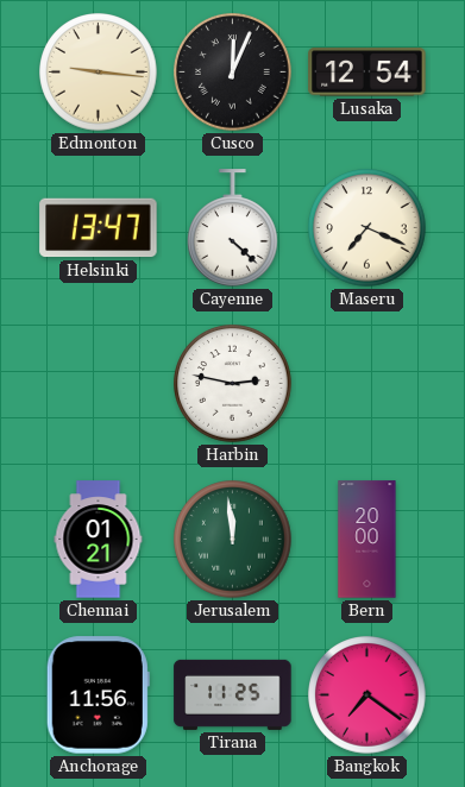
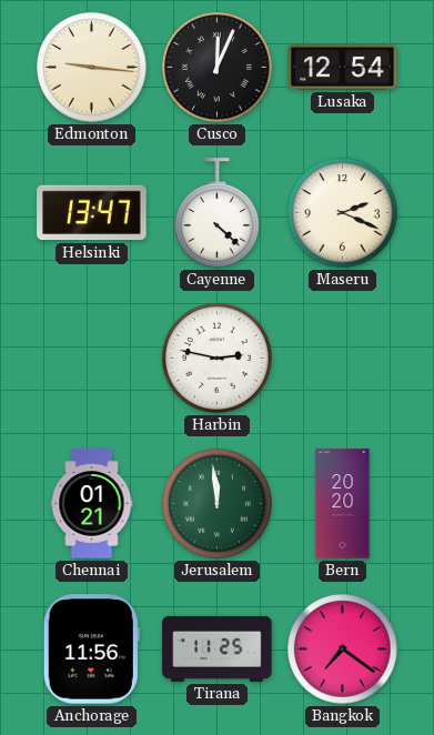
Maseru: 7:19 -> 2:19
Bern: 20:00 -> 20:20
